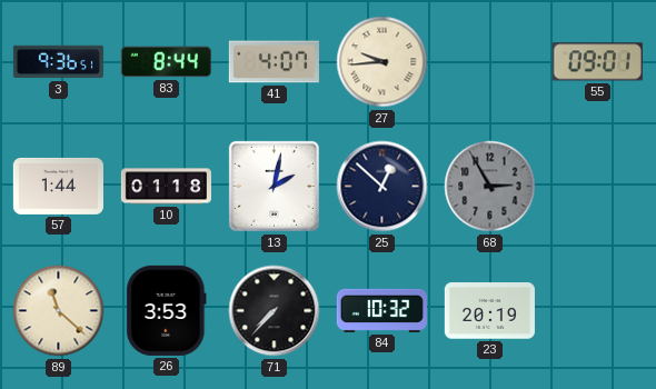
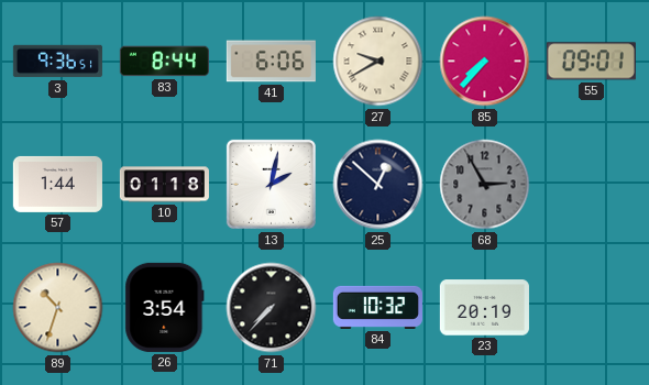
41: 4:07 -> 6:06
27: 9:44 -> 9:40
85: none -> 7:37
89: 11:22 -> 10:33
26: 3:53 -> 3:54
